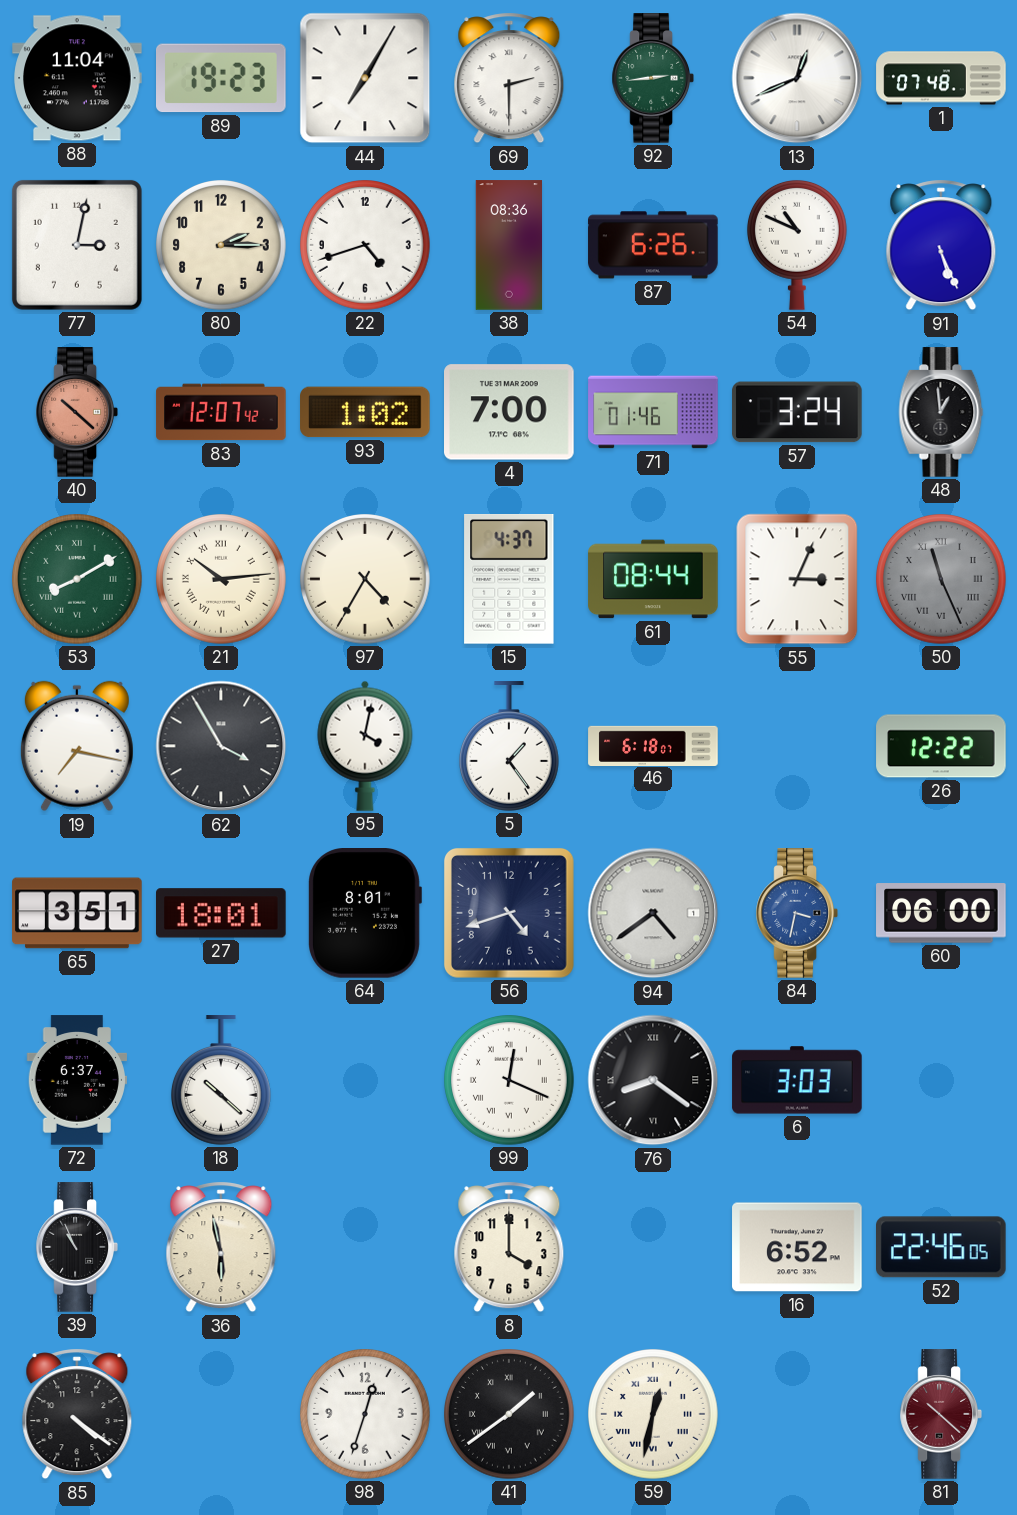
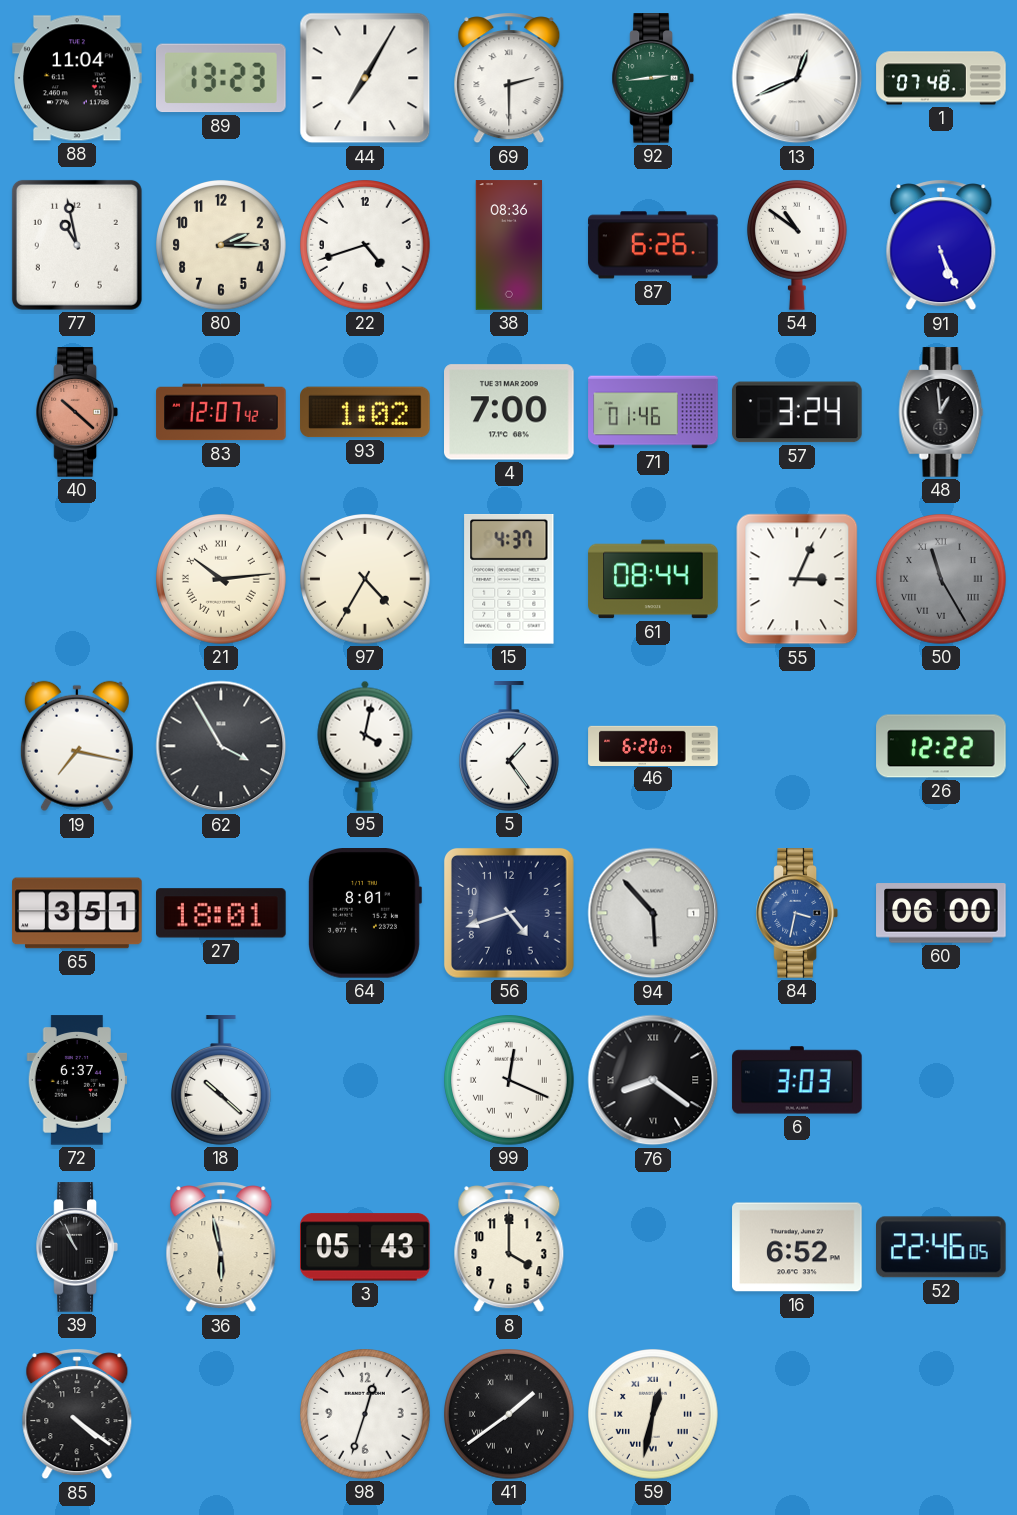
89: 19:23 -> 13:23
77: 3:02 -> 10:58
54: 10:49 -> 10:51
53: 8:10 -> none
50: 11:26 -> 11:25
46: 6:18 -> 6:20
94: 4:39 -> 5:53
3: none -> 05:43
81: 10:22 -> none
